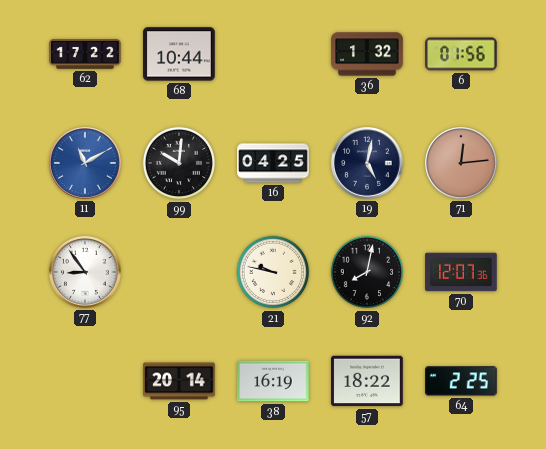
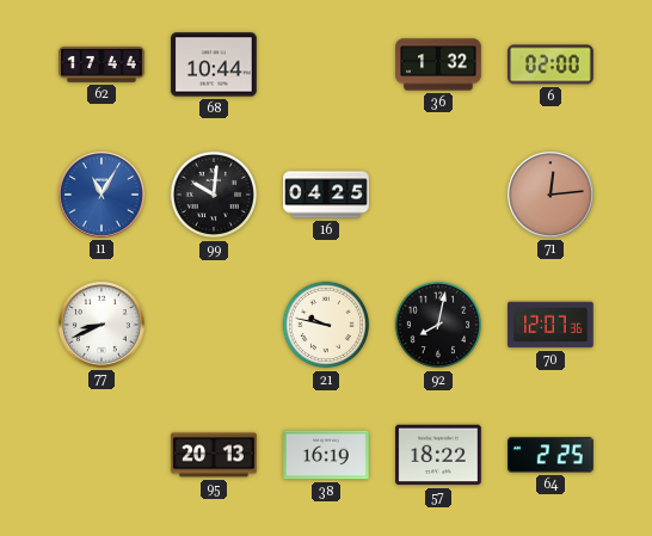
62: 17:22 -> 17:44
6: 01:56 -> 02:00
11: 11:10 -> 11:05
19: 5:02 -> none
77: 8:54 -> 8:41
95: 20:14 -> 20:13
